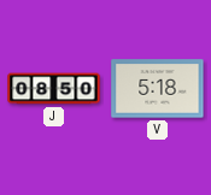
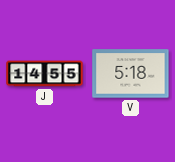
J: 08:50 -> 14:55
